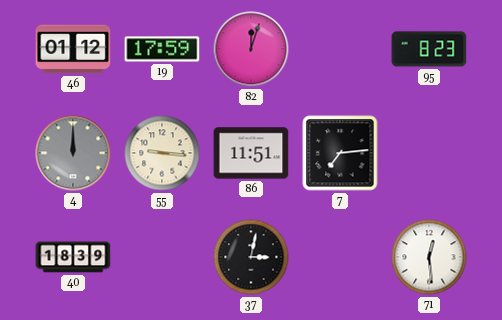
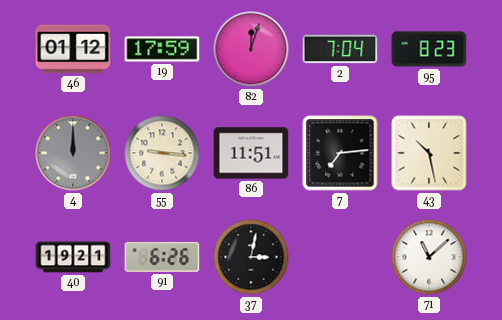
2: none -> 7:04
43: none -> 10:28
40: 18:39 -> 19:21
91: none -> 6:26
71: 12:29 -> 11:08
